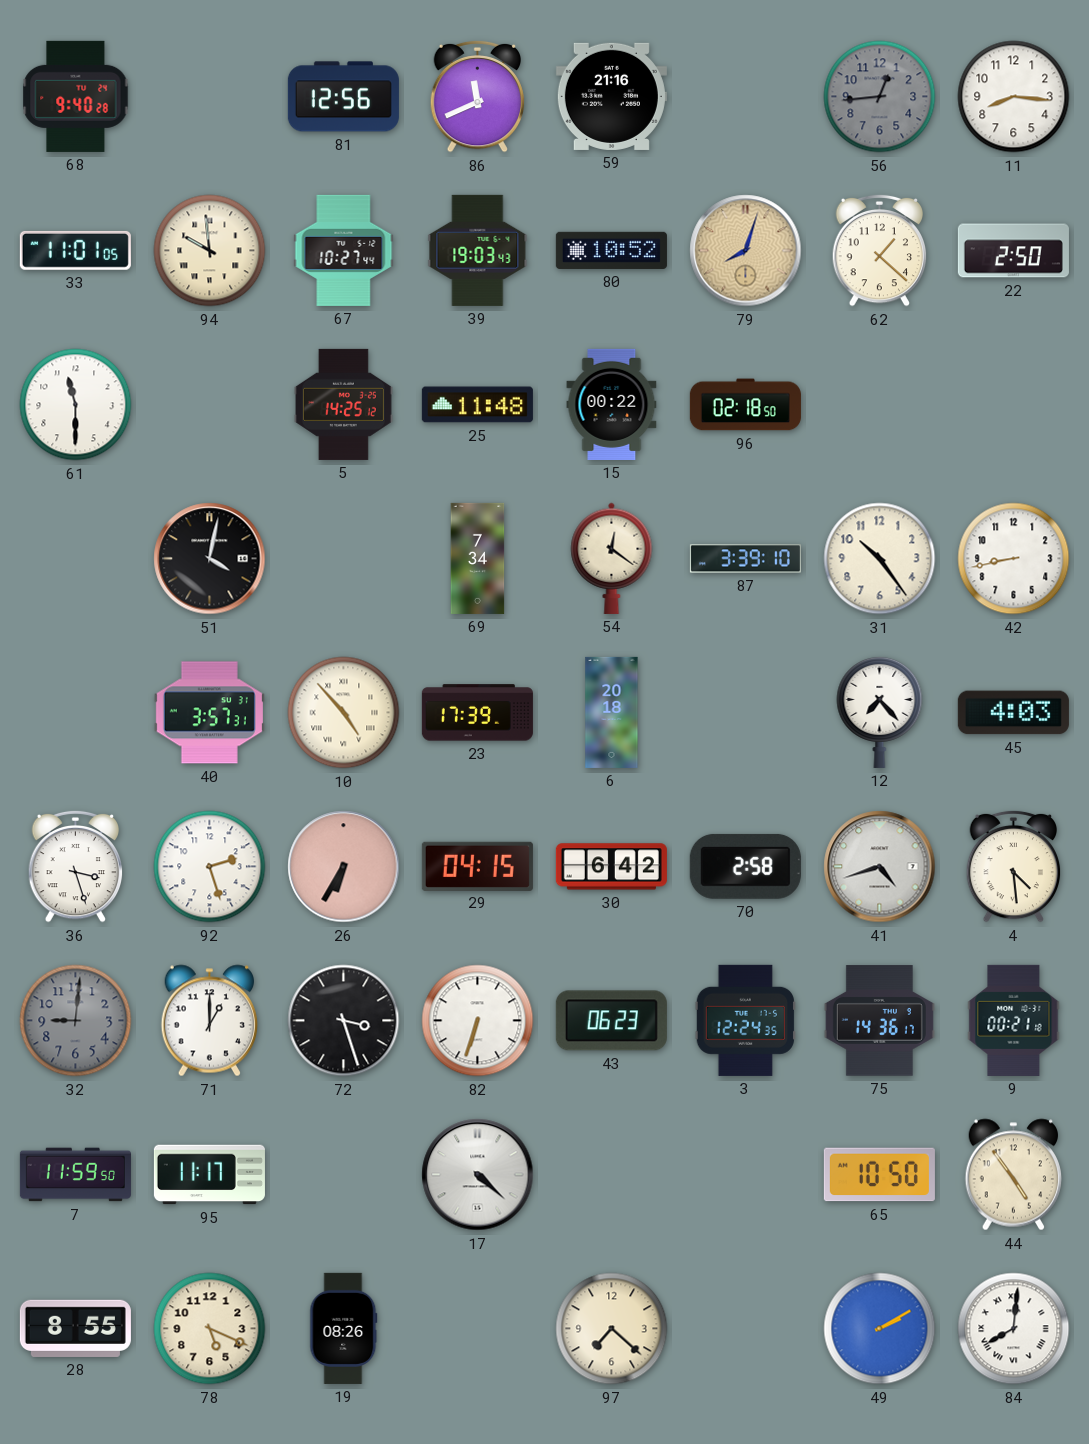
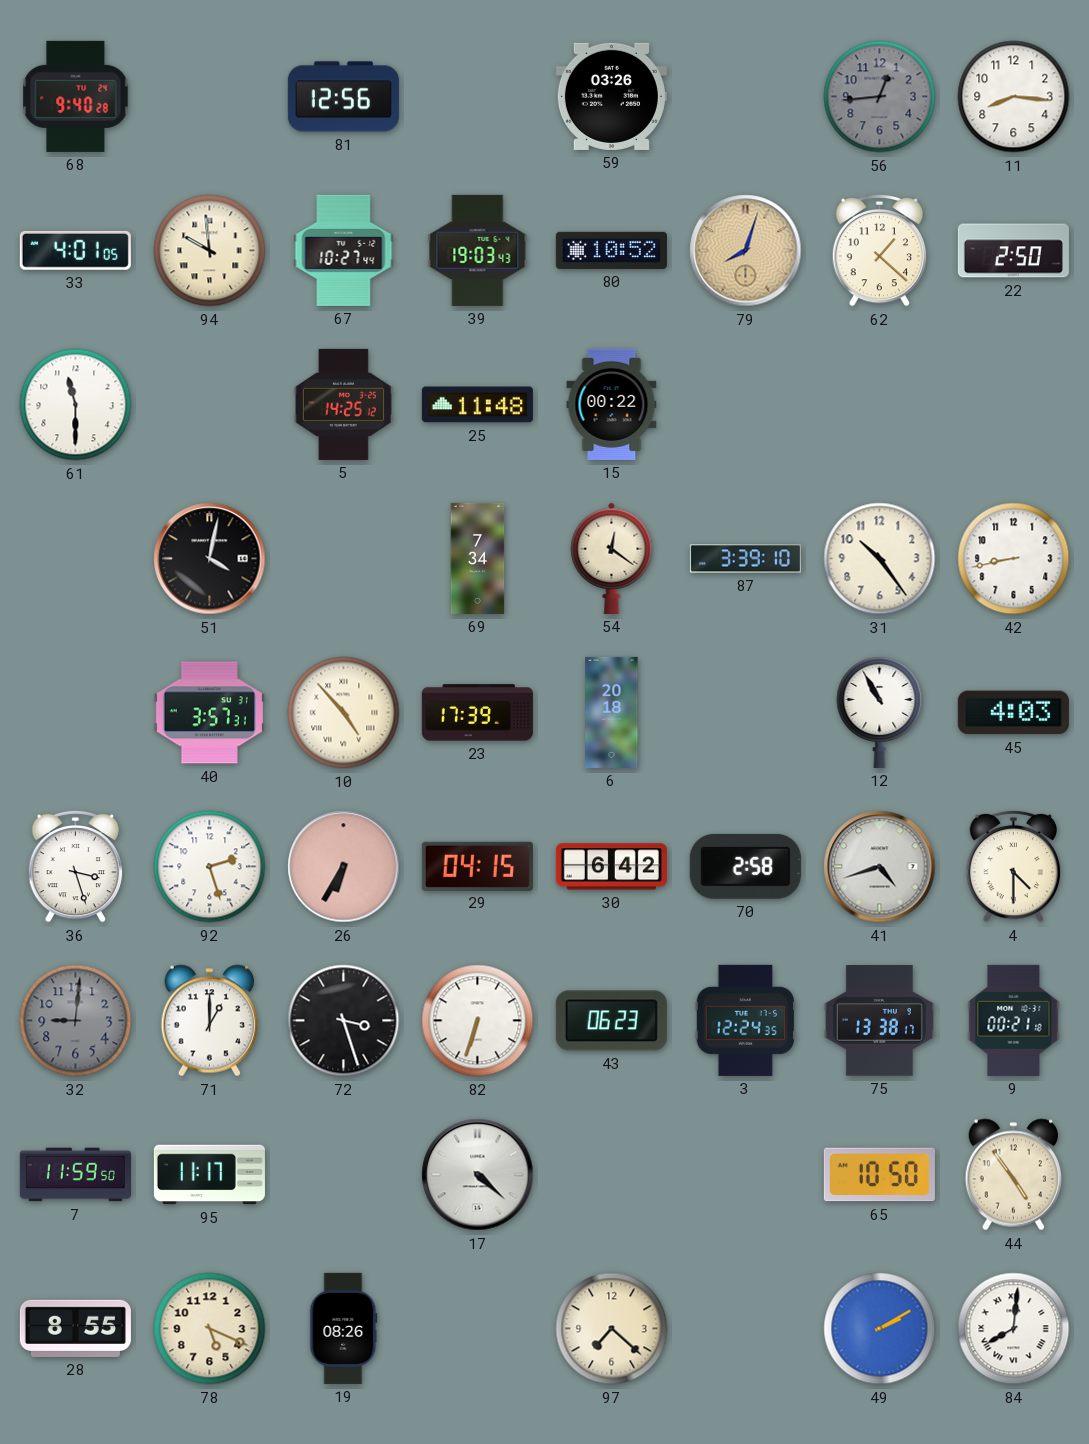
86: 11:41 -> none
59: 21:16 -> 03:26
33: 11:01 -> 4:01
96: 02:18 -> none
12: 7:23 -> 10:55
4: 4:29 -> 4:30
75: 14:36 -> 13:38
